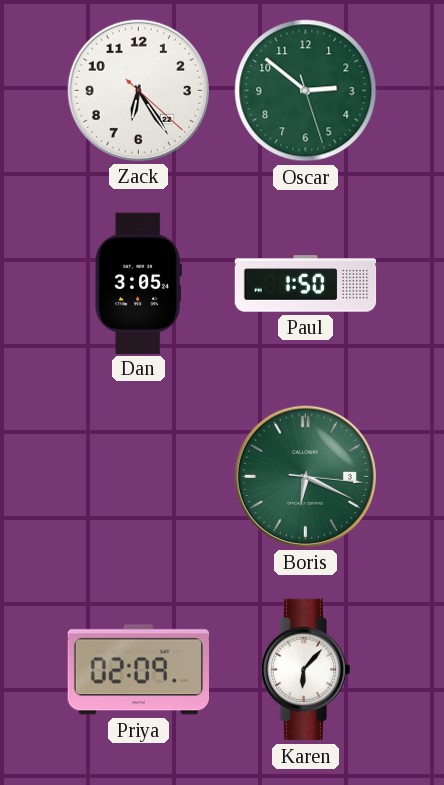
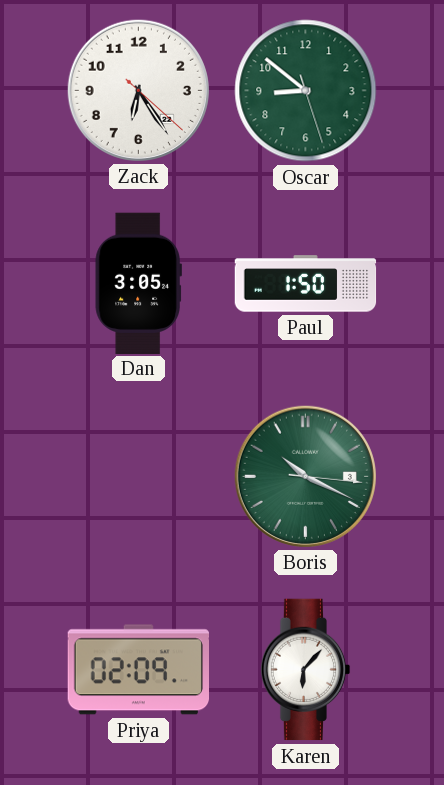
Oscar: 2:51 -> 8:51
Boris: 6:19 -> 10:19
